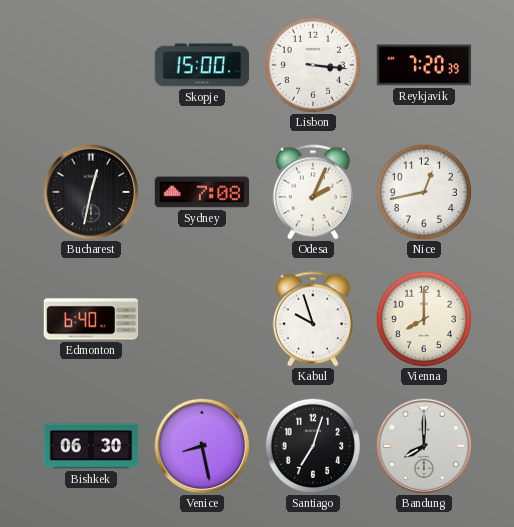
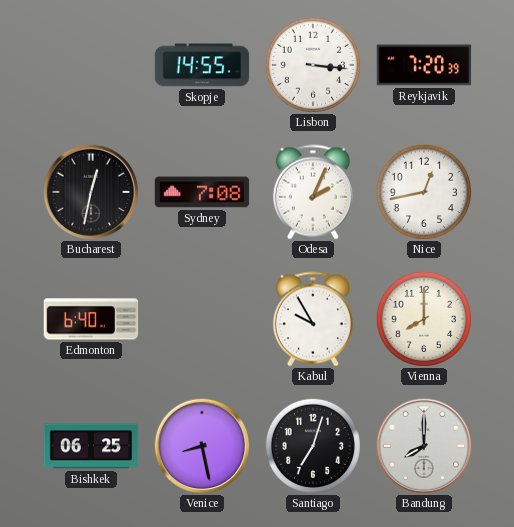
Skopje: 15:00 -> 14:55
Kabul: 9:57 -> 9:55
Bishkek: 06:30 -> 06:25
